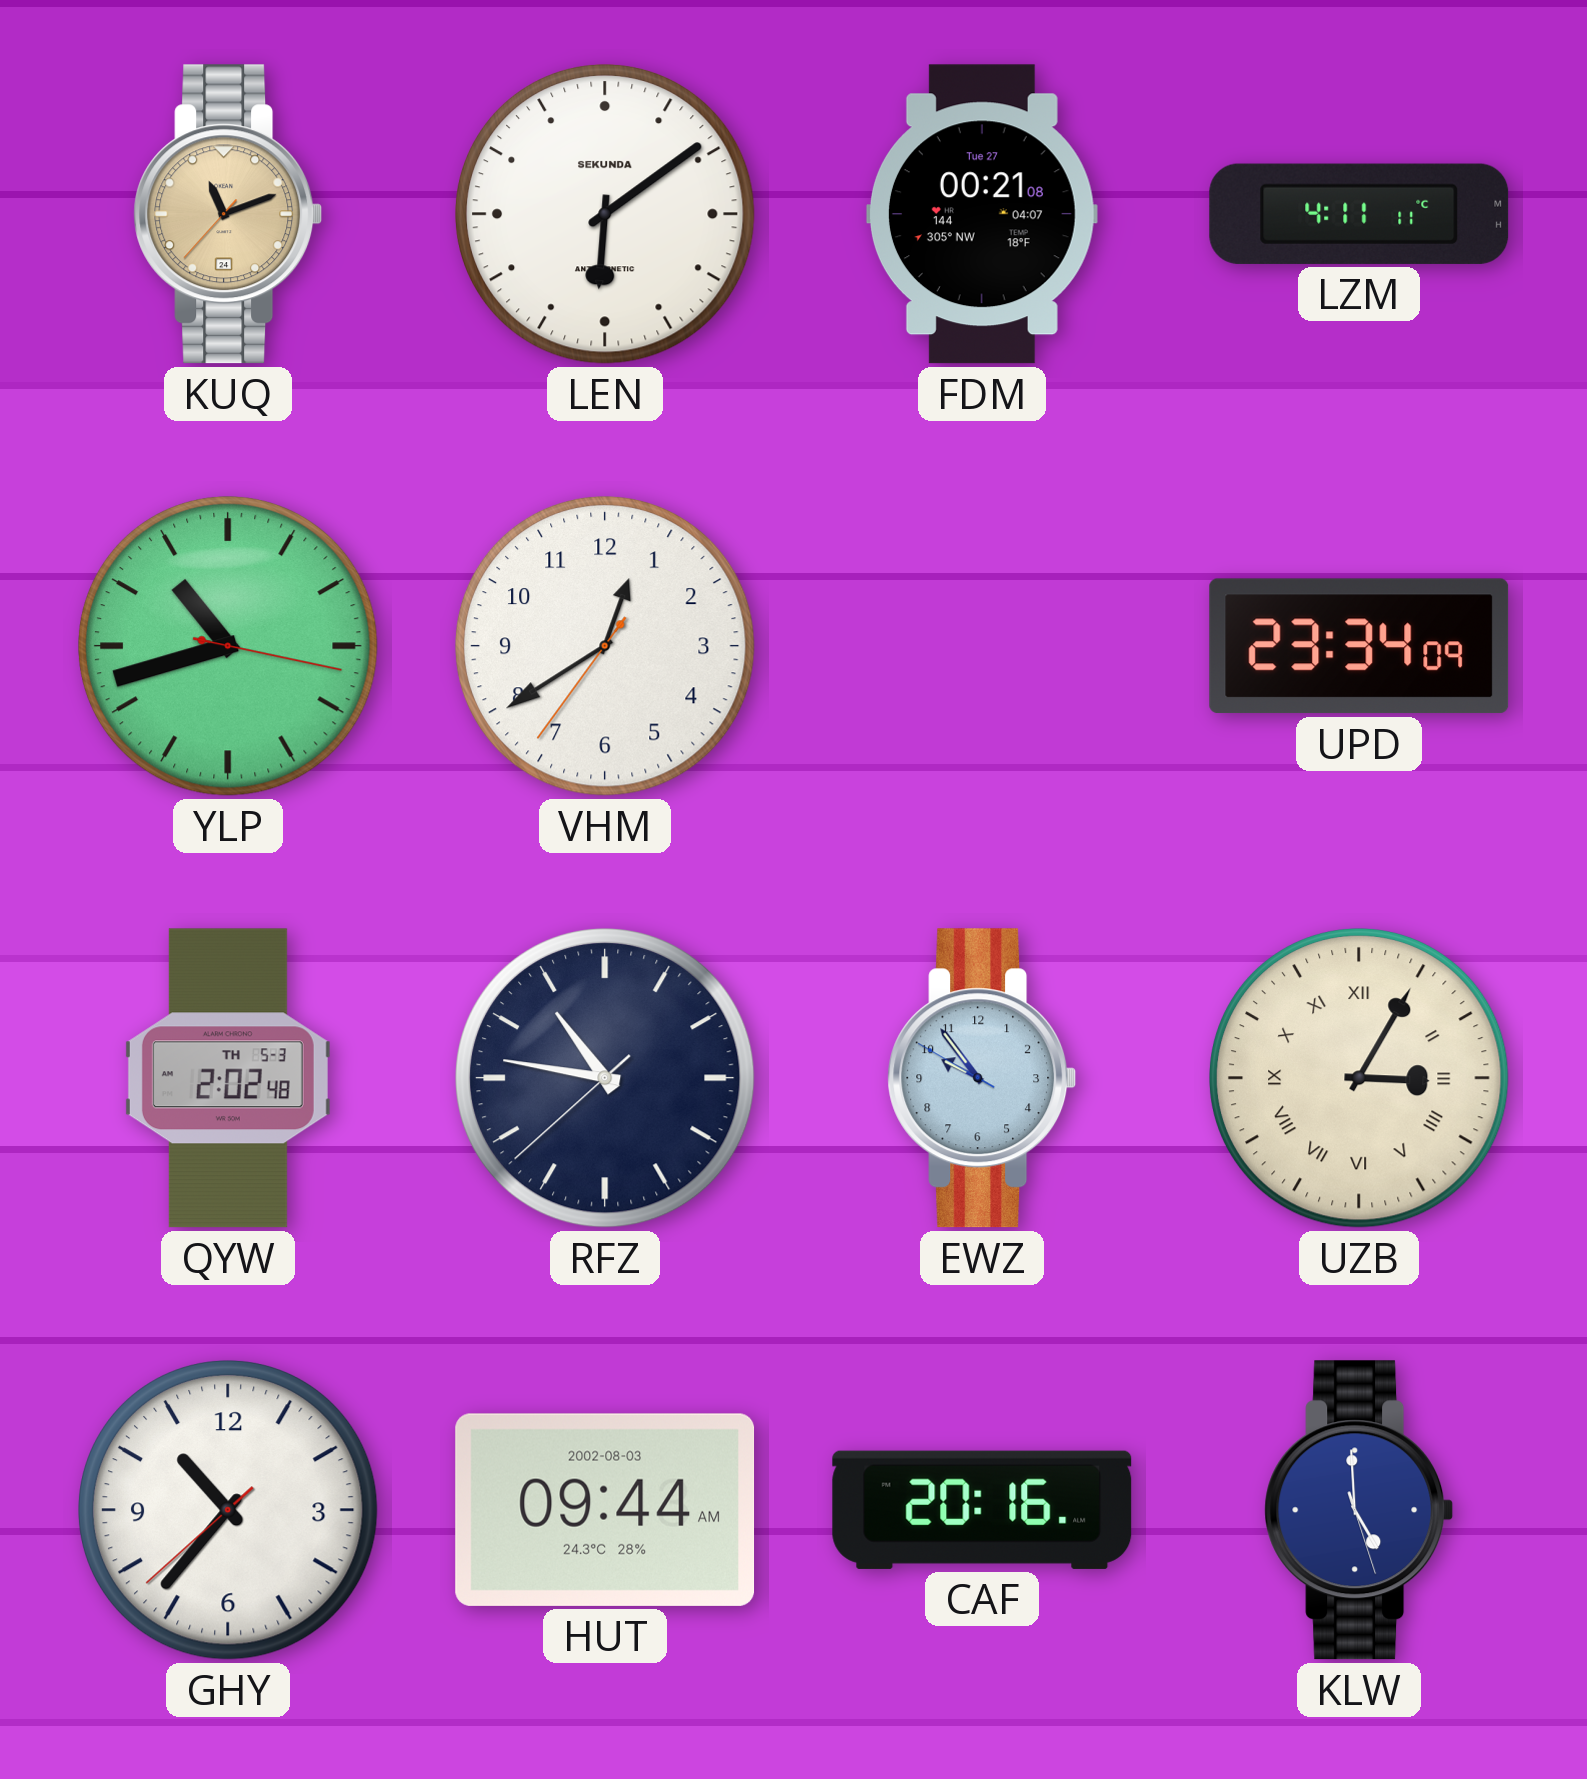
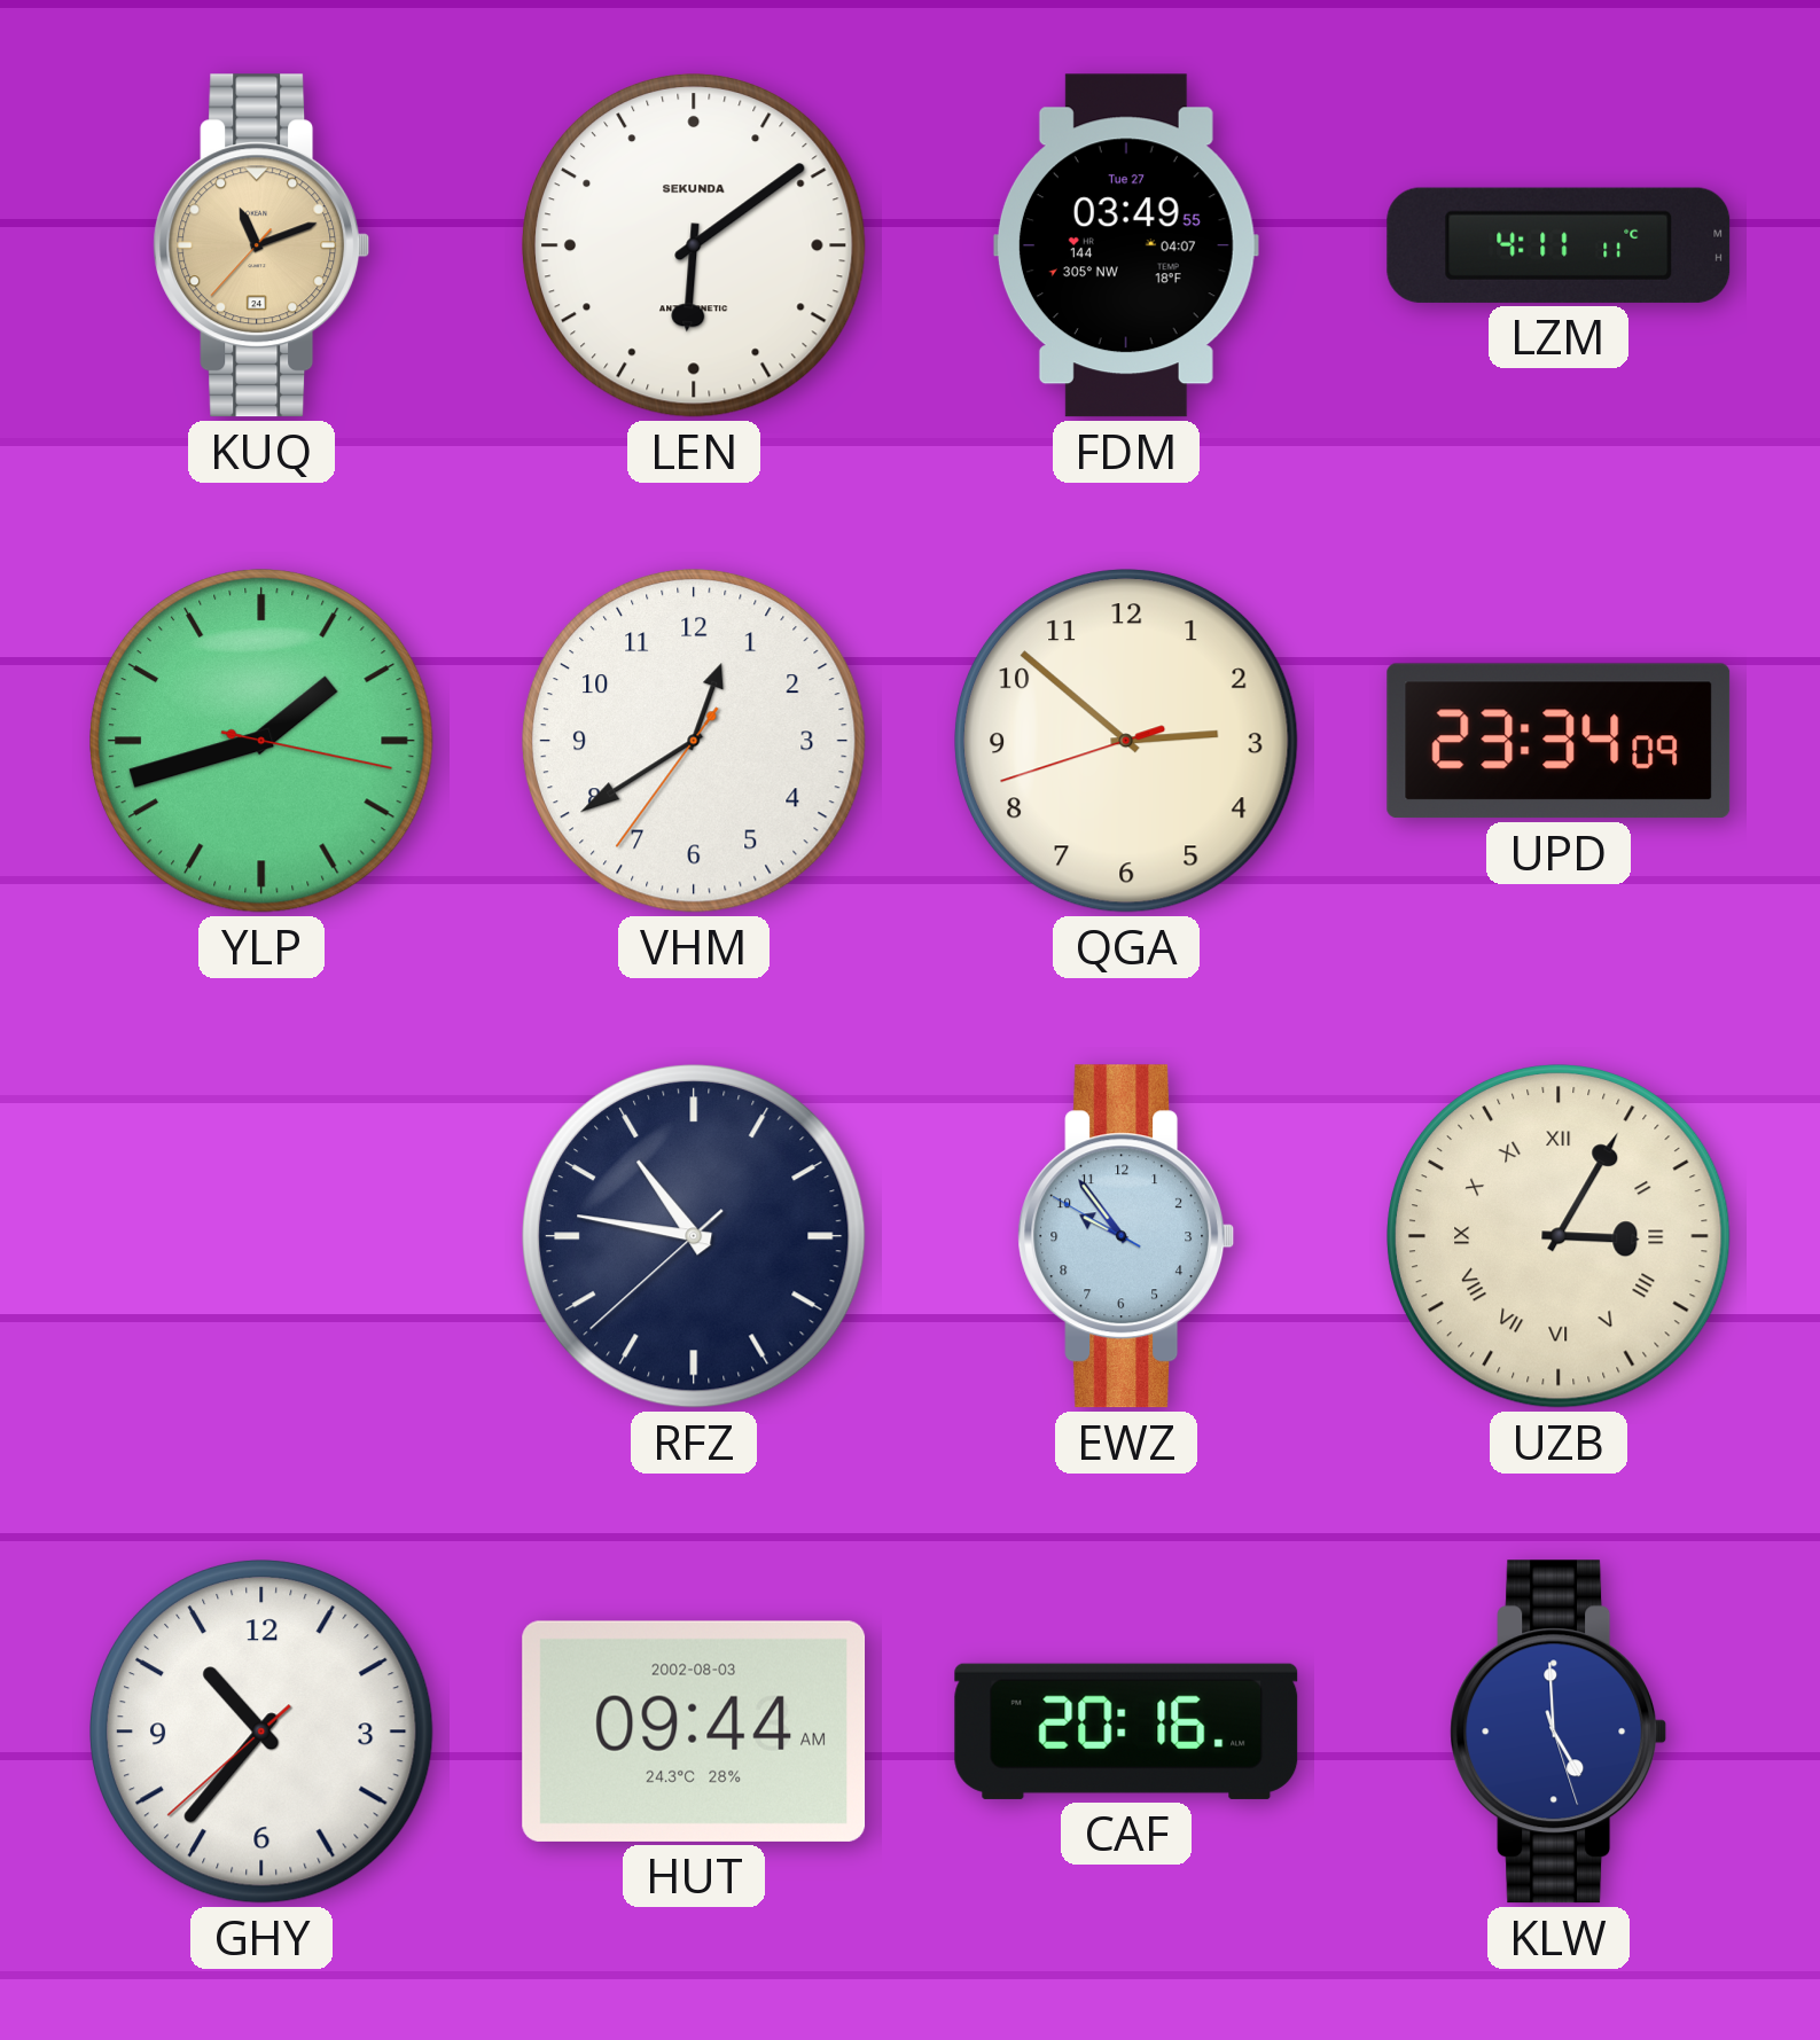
FDM: 00:21 -> 03:49
YLP: 10:42 -> 1:42
QGA: none -> 2:51
QYW: 2:02 -> none
